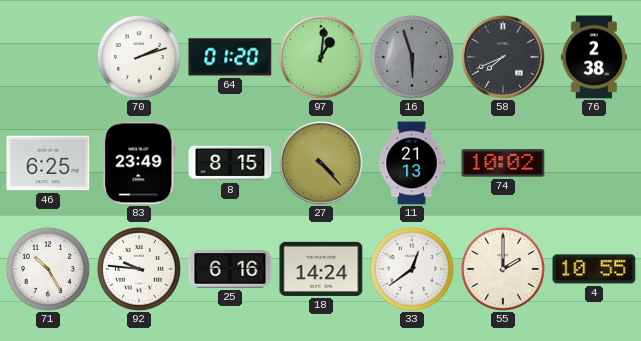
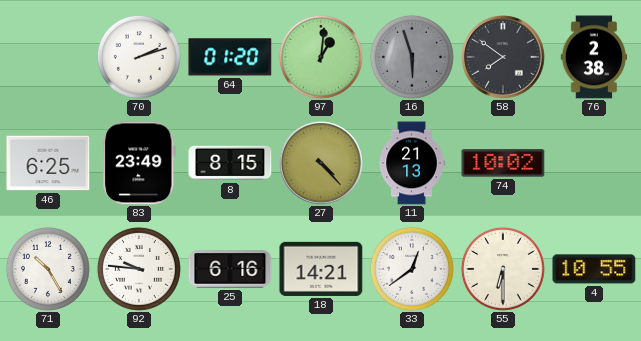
58: 7:41 -> 7:51
18: 14:24 -> 14:21
55: 2:00 -> 6:30
